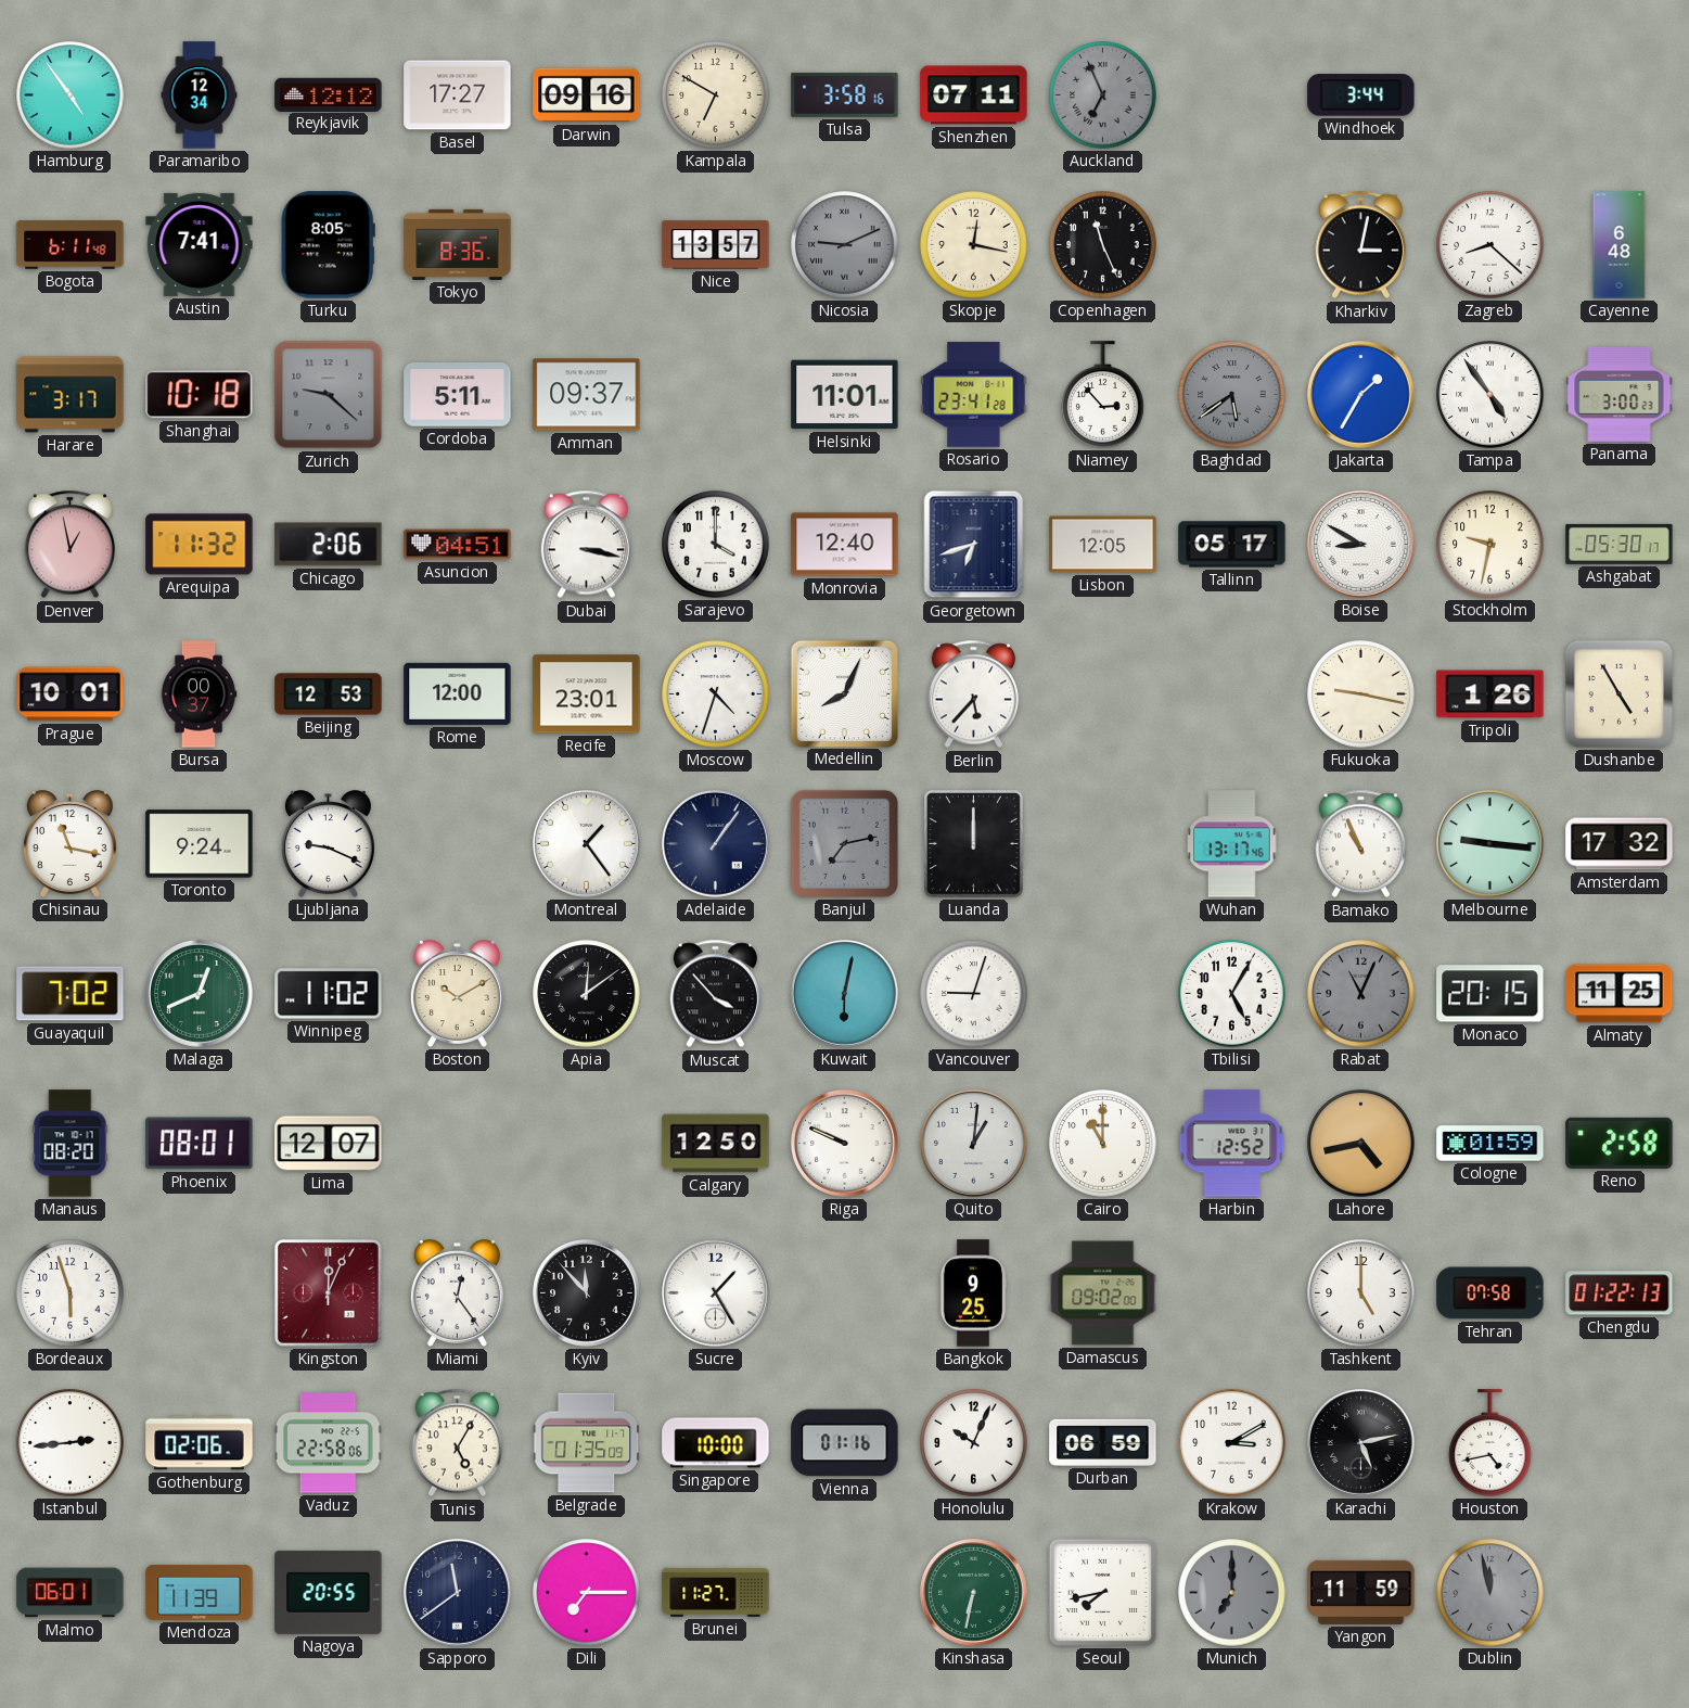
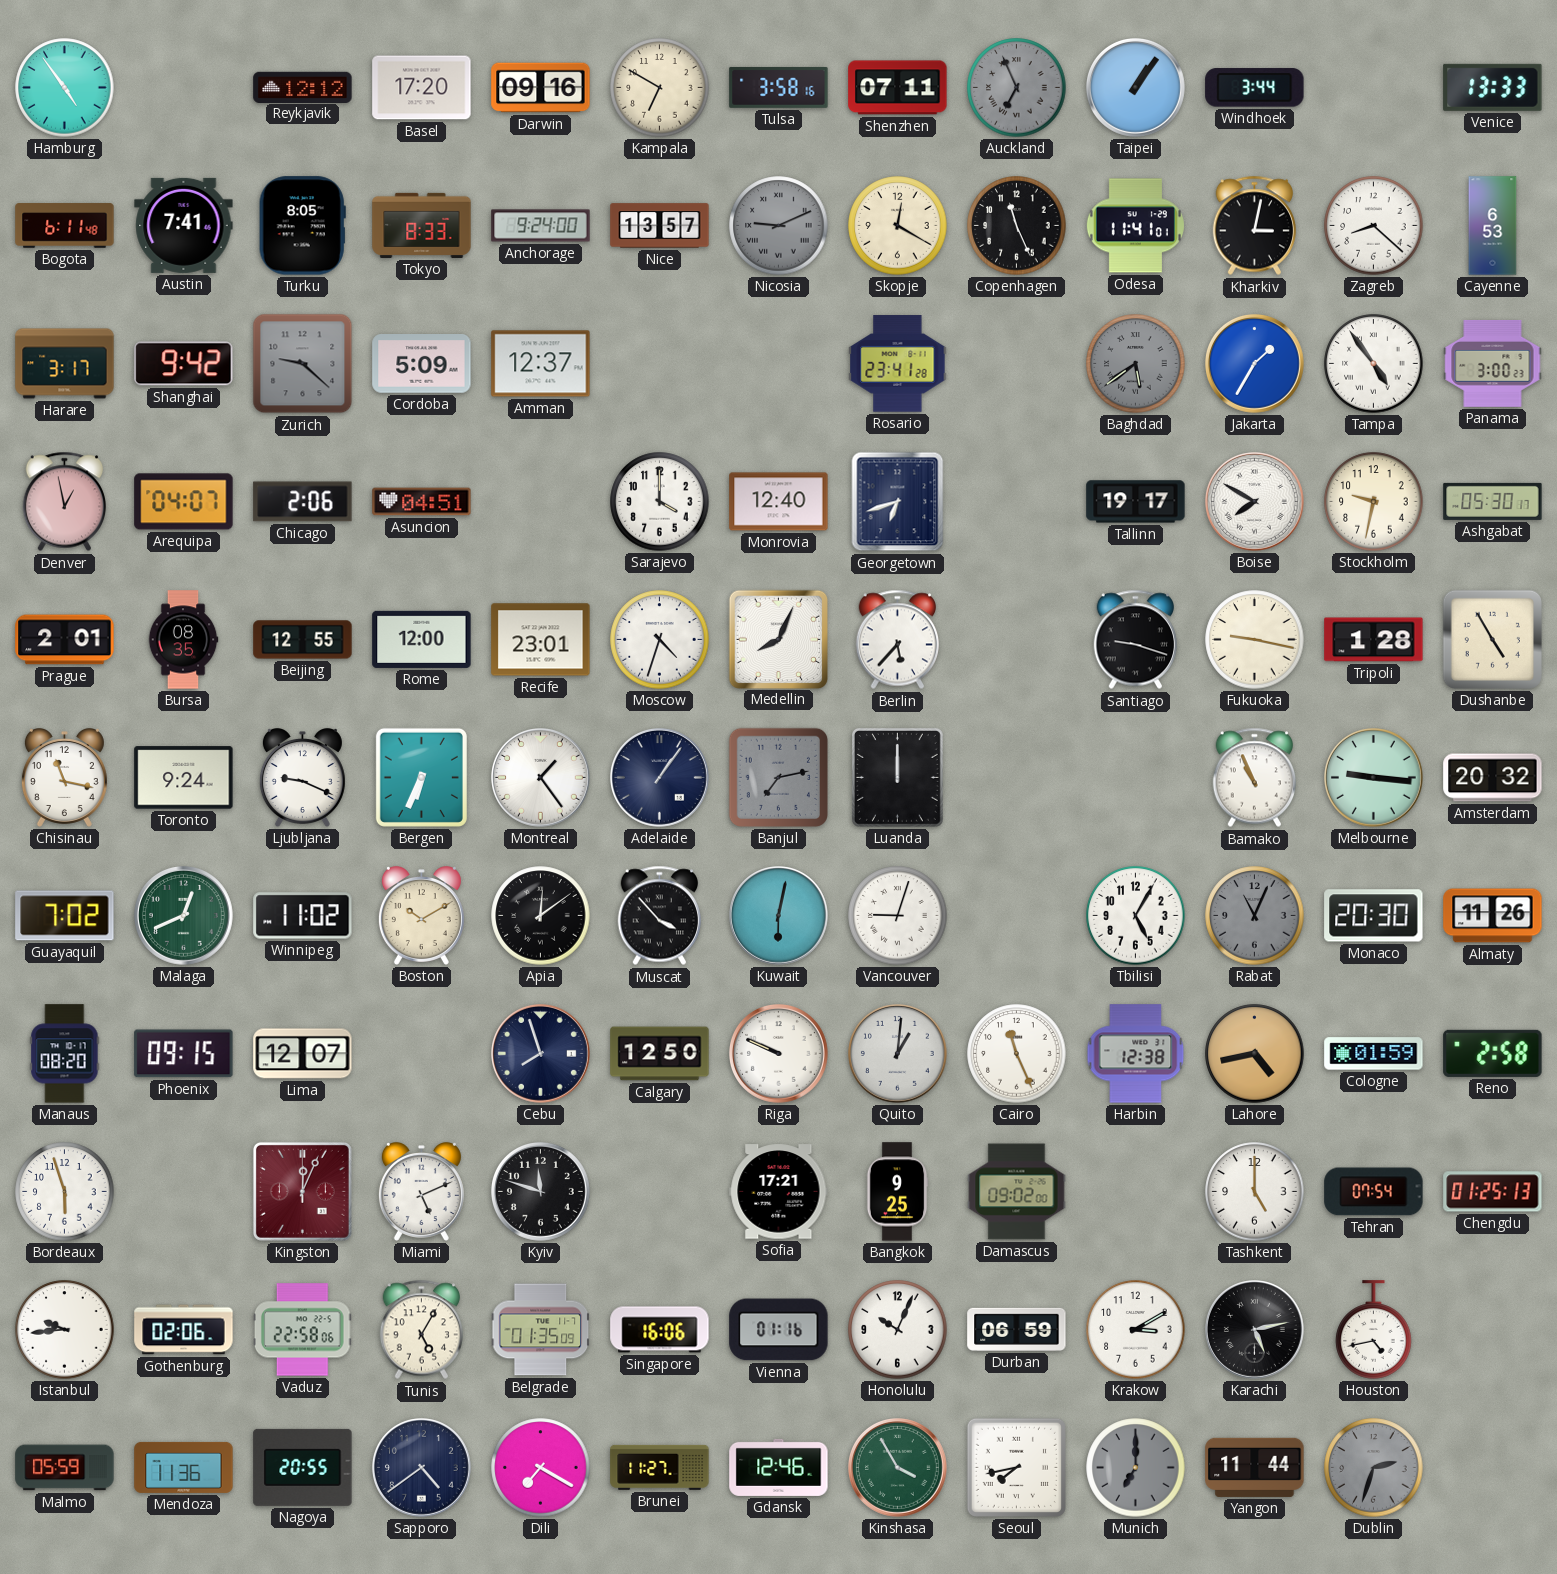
Paramaribo: 12:34 -> none
Basel: 17:27 -> 17:20
Taipei: none -> 1:06
Venice: none -> 13:33
Tokyo: 8:36 -> 8:33
Anchorage: none -> 9:24
Skopje: 12:17 -> 12:20
Odesa: none -> 11:41
Cayenne: 6:48 -> 6:53
Shanghai: 10:18 -> 9:42
Cordoba: 5:11 -> 5:09
Amman: 09:37 -> 12:37
Helsinki: 11:01 -> none
Niamey: 2:53 -> none
Arequipa: 11:32 -> 04:07
Dubai: 3:17 -> none
Lisbon: 12:05 -> none
Tallinn: 05:17 -> 19:17
Boise: 8:50 -> 7:50
Prague: 10:01 -> 2:01
Bursa: 00:37 -> 08:35
Beijing: 12:53 -> 12:55
Santiago: none -> 9:18
Tripoli: 1:26 -> 1:28
Bergen: none -> 6:34
Wuhan: 13:17 -> none
Amsterdam: 17:32 -> 20:32
Monaco: 20:15 -> 20:30
Almaty: 11:25 -> 11:26
Phoenix: 08:01 -> 09:15
Cebu: none -> 7:57
Cairo: 11:00 -> 11:26
Harbin: 12:52 -> 12:38
Miami: 12:24 -> 5:11
Kyiv: 11:53 -> 11:48
Sucre: 1:25 -> none
Sofia: none -> 17:21
Tehran: 07:58 -> 07:54
Chengdu: 01:22 -> 01:25
Istanbul: 2:44 -> 9:44
Singapore: 10:00 -> 16:06
Malmo: 06:01 -> 05:59
Mendoza: 11:39 -> 11:36
Sapporo: 11:39 -> 4:39
Dili: 7:15 -> 7:20
Gdansk: none -> 12:46
Kinshasa: 6:32 -> 3:55
Yangon: 11:59 -> 11:44
Dublin: 11:58 -> 2:33
